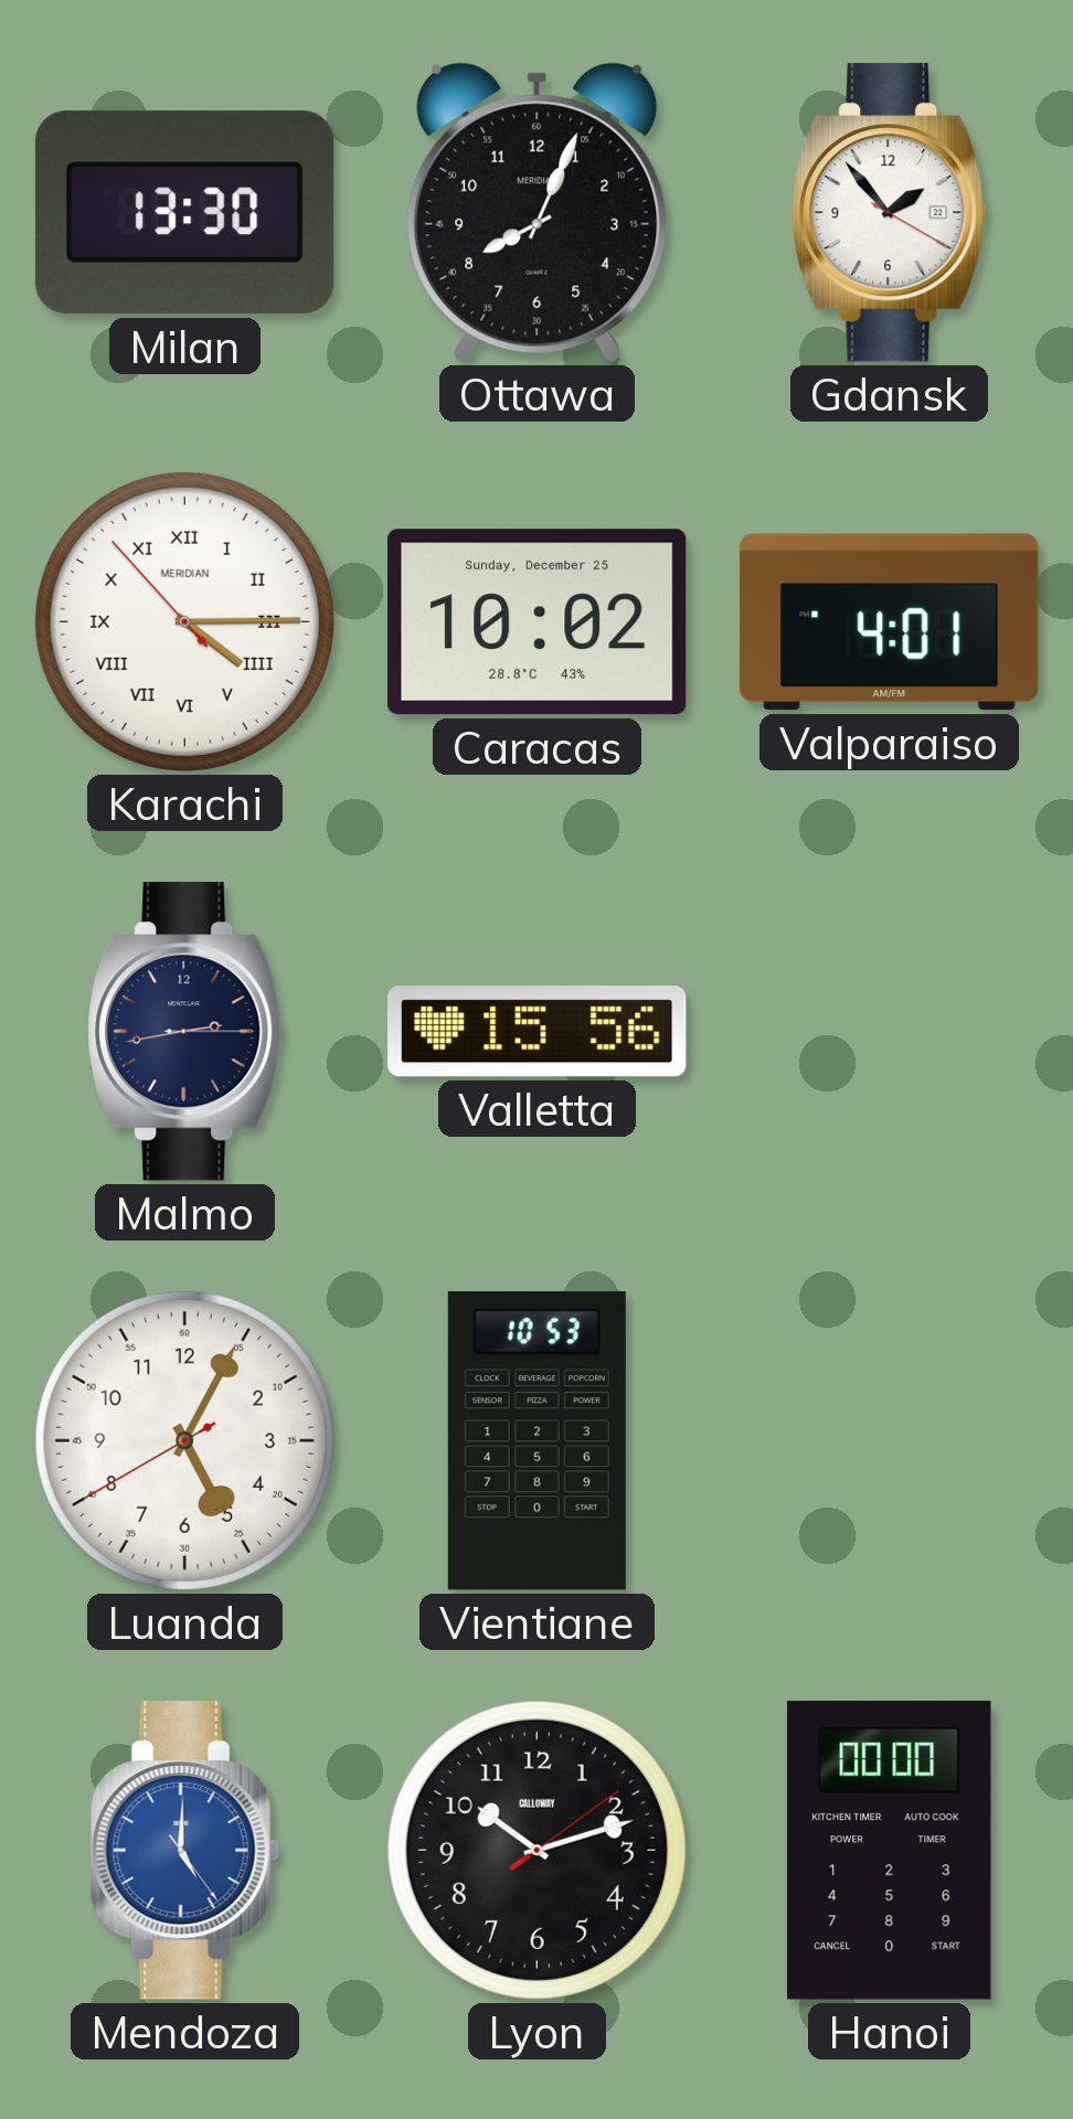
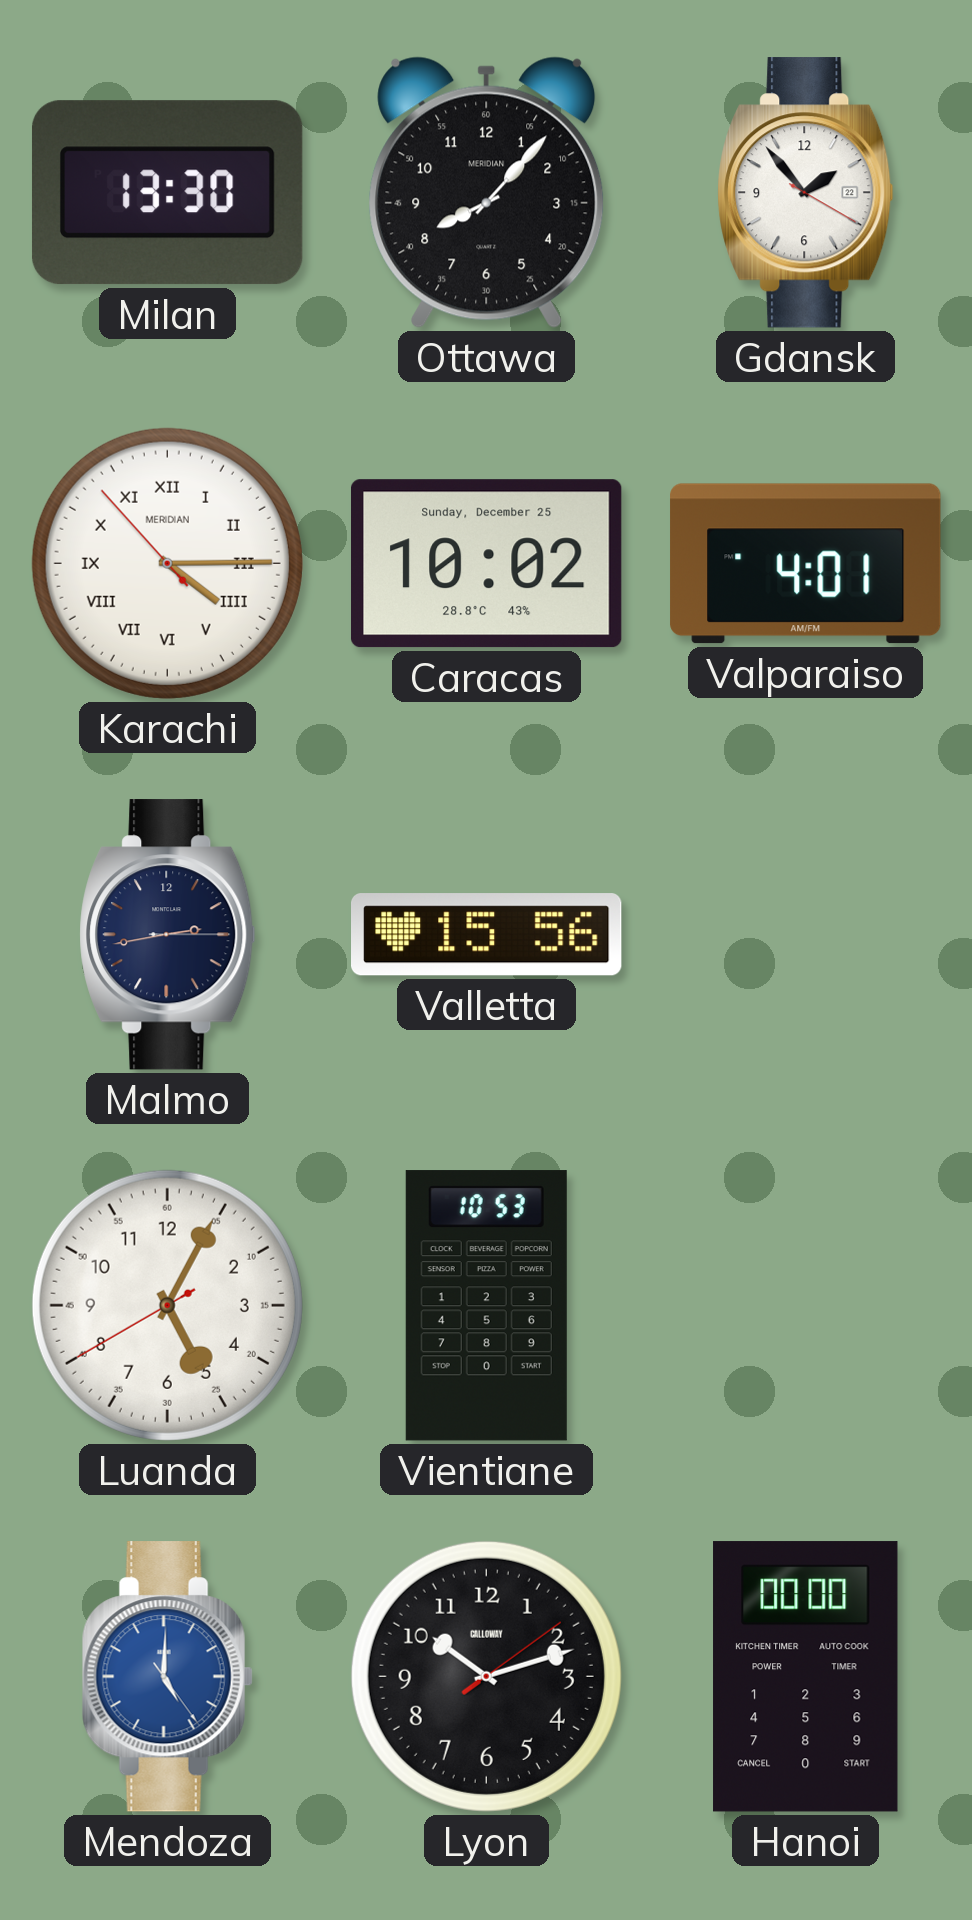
Ottawa: 8:04 -> 8:07
